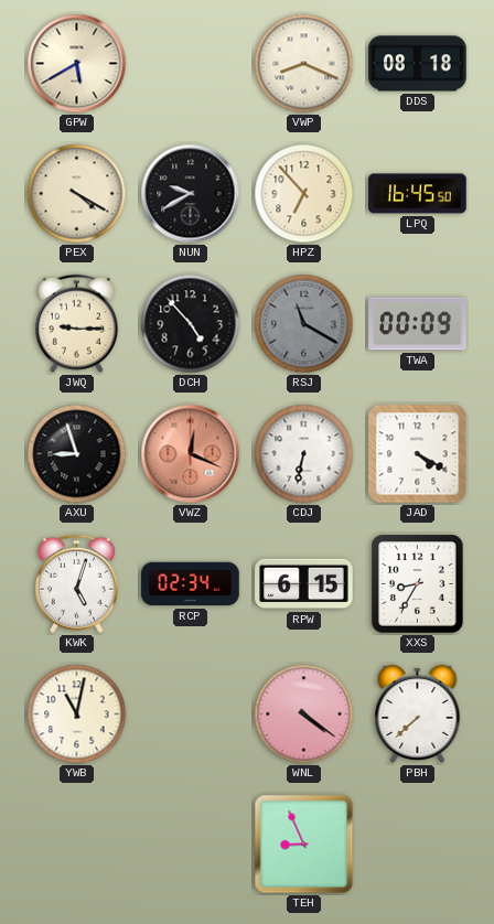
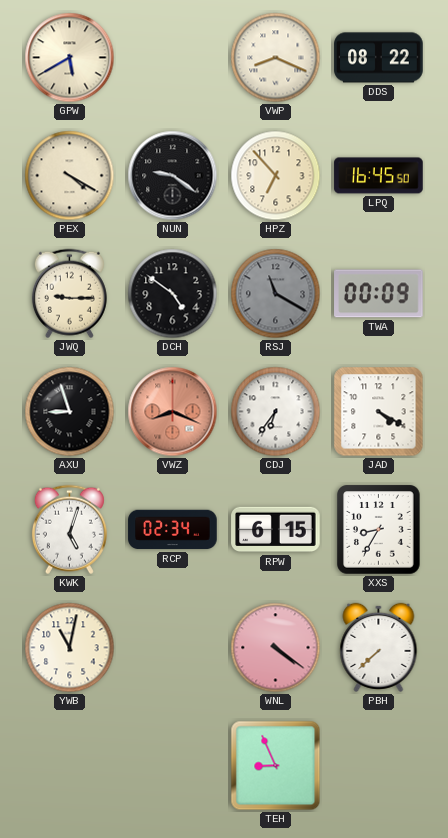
DDS: 08:18 -> 08:22
NUN: 9:40 -> 9:21
DCH: 4:53 -> 4:51
VWZ: 12:19 -> 8:19
CDJ: 6:32 -> 6:36
